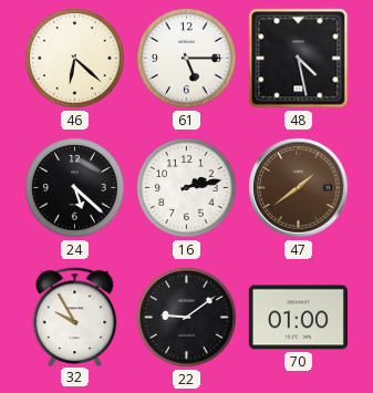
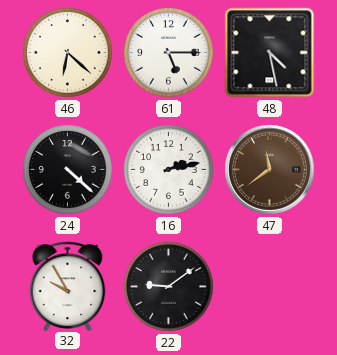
24: 5:22 -> 4:22
47: 1:39 -> 11:39
70: 01:00 -> none
